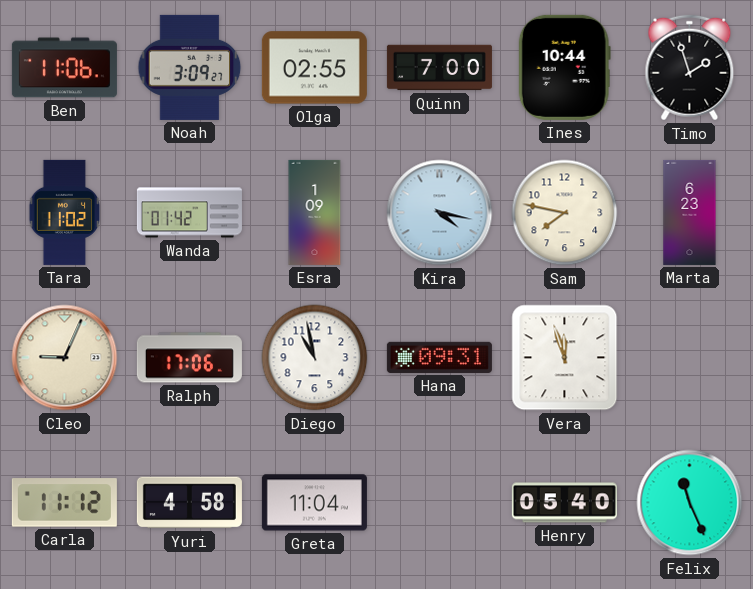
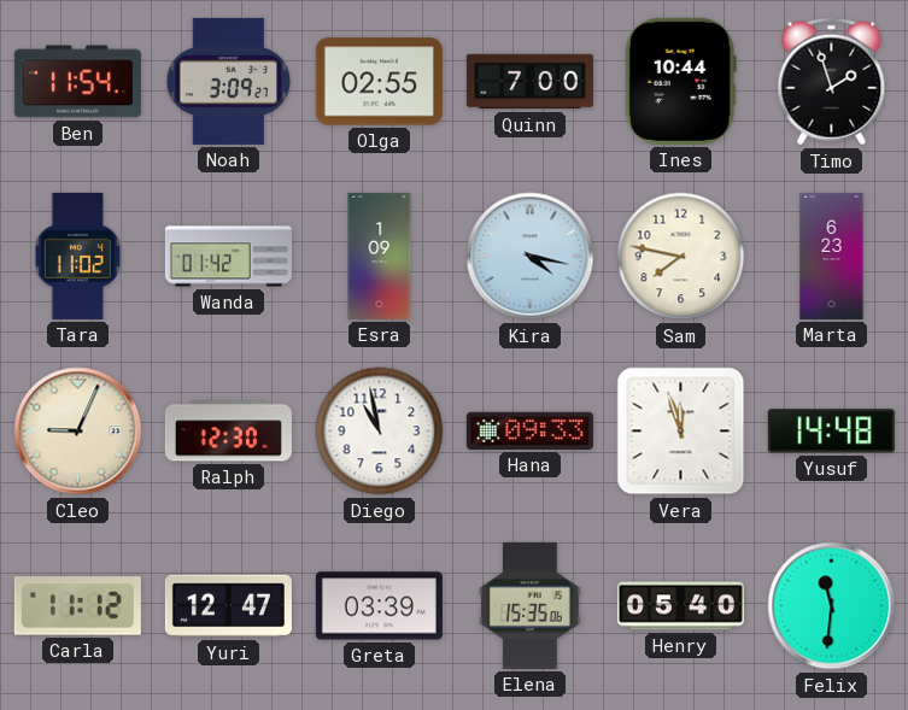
Ben: 11:06 -> 11:54
Ralph: 17:06 -> 12:30
Hana: 09:31 -> 09:33
Yusuf: none -> 14:48
Yuri: 4:58 -> 12:47
Greta: 11:04 -> 03:39
Elena: none -> 15:35
Felix: 11:26 -> 11:31
